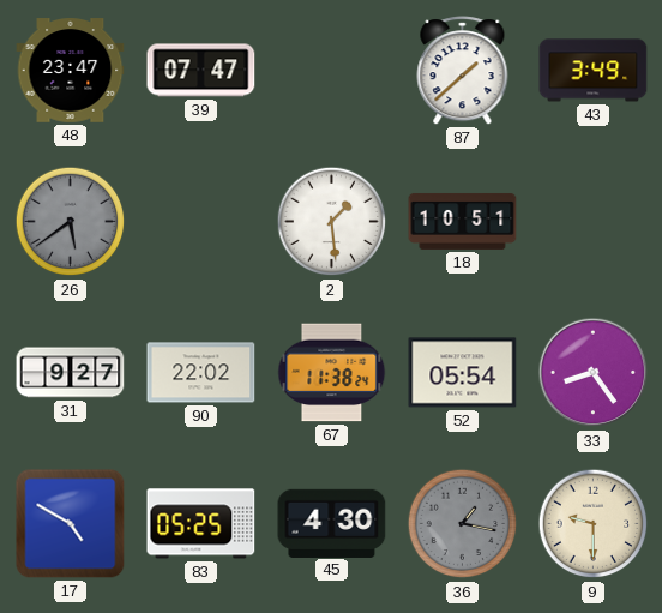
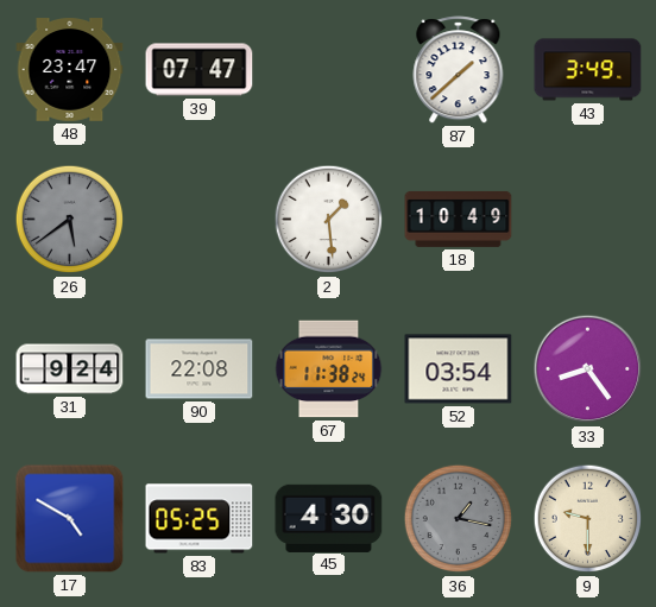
18: 10:51 -> 10:49
31: 9:27 -> 9:24
90: 22:02 -> 22:08
52: 05:54 -> 03:54
